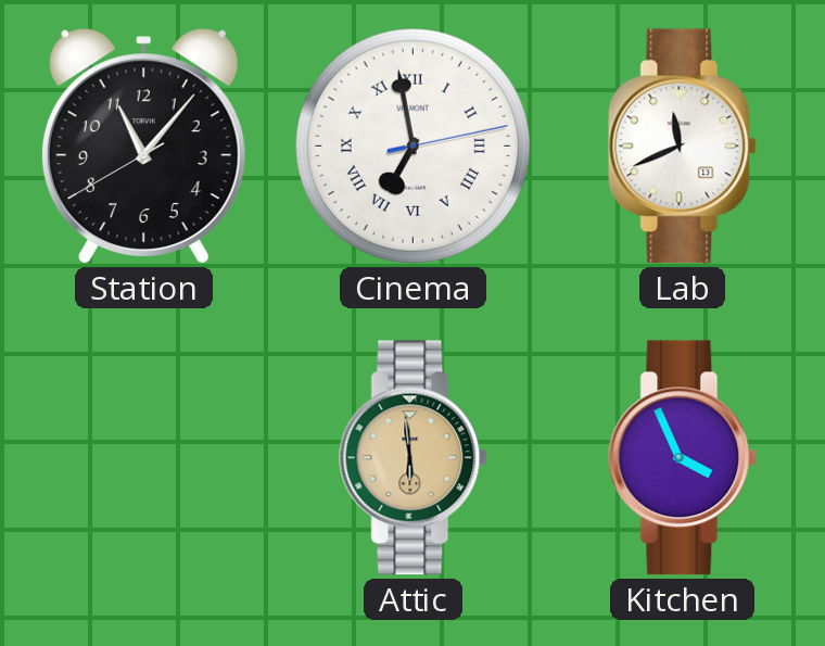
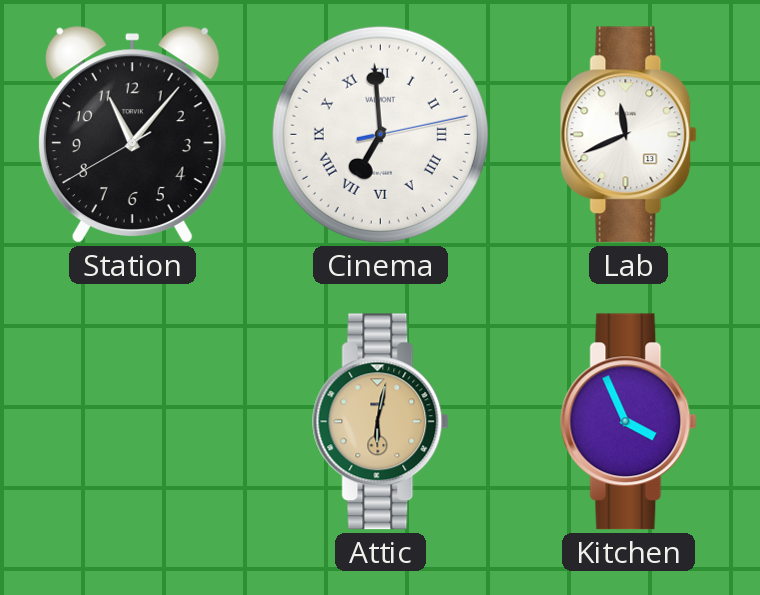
Cinema: 6:58 -> 6:59
Attic: 5:59 -> 6:02
